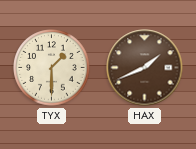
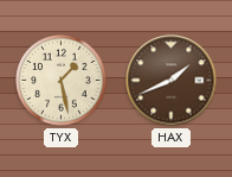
TYX: 1:30 -> 1:28
